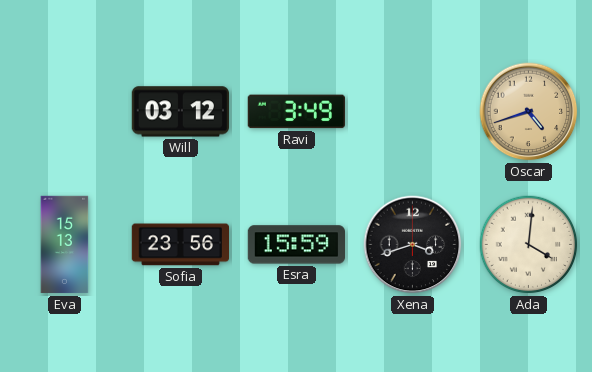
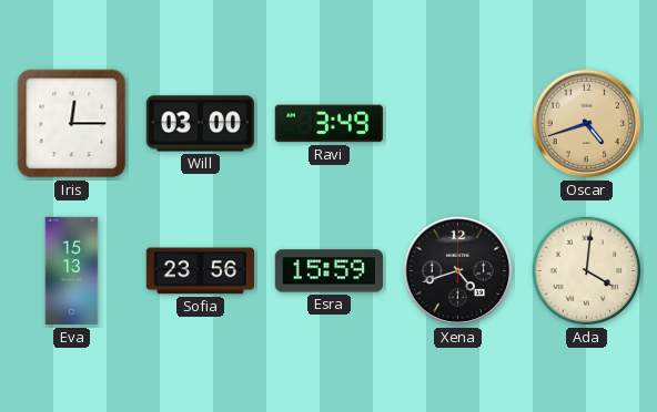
Iris: none -> 12:15
Will: 03:12 -> 03:00
Xena: 3:42 -> 4:42
